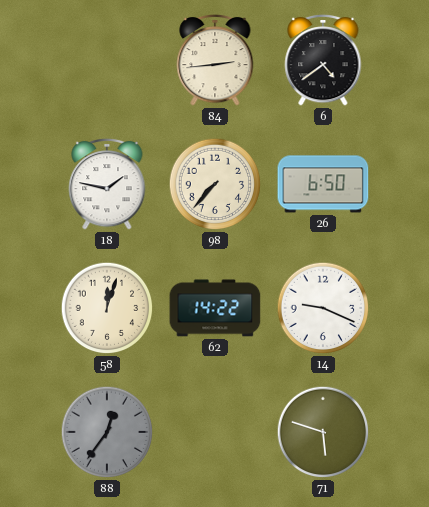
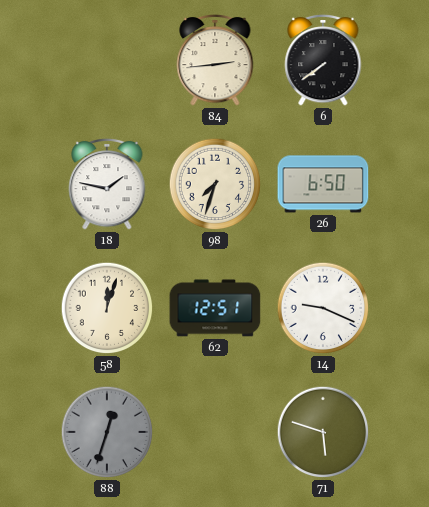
6: 4:39 -> 7:39
98: 7:37 -> 7:33
62: 14:22 -> 12:51
88: 12:36 -> 12:33
